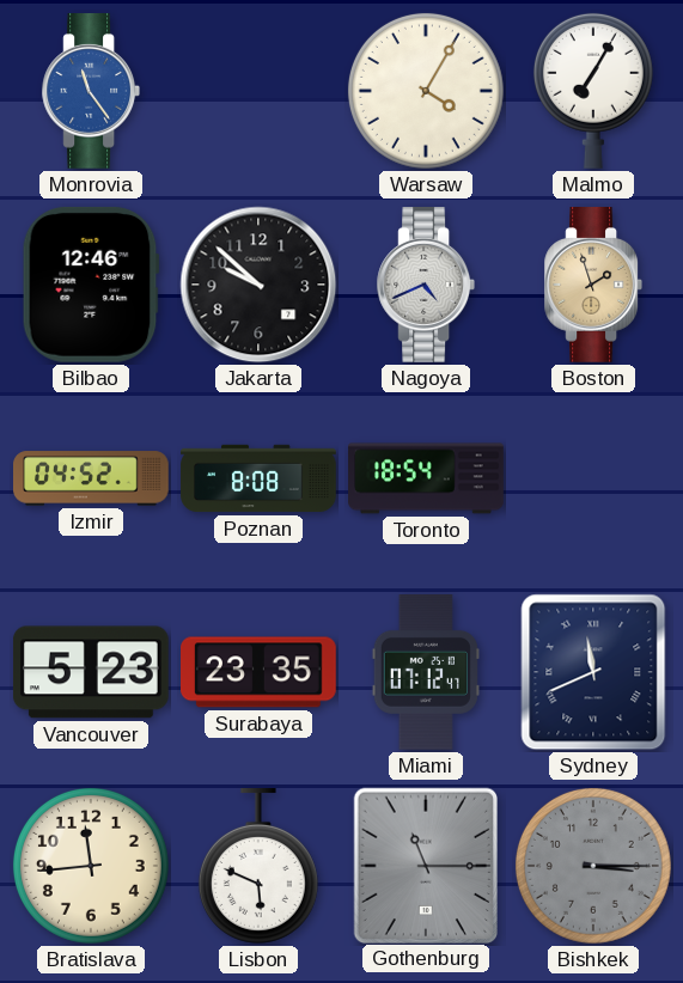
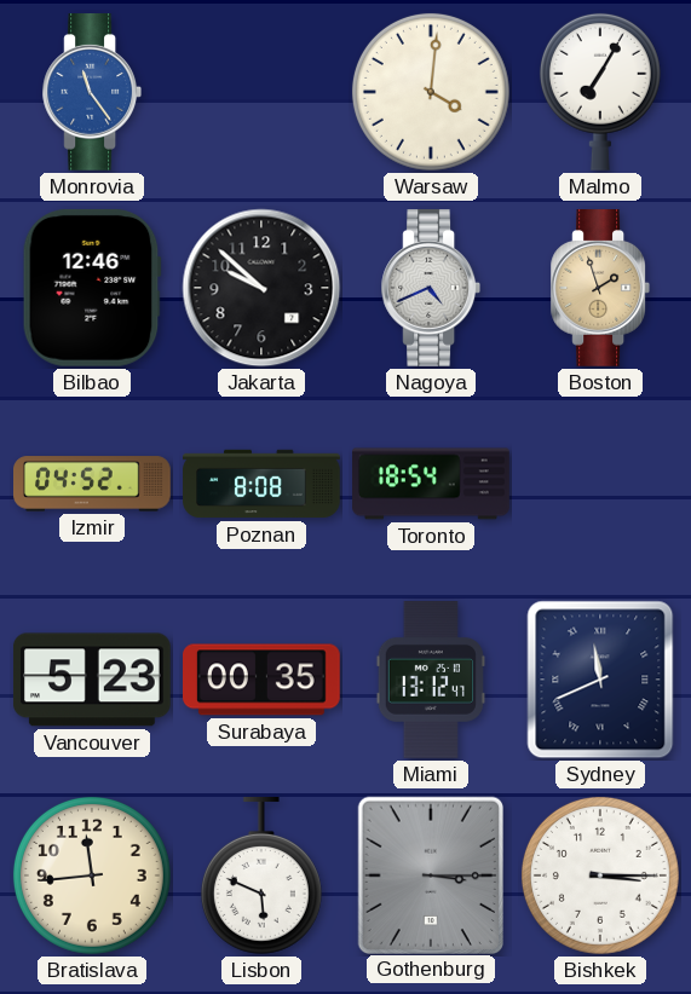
Warsaw: 4:05 -> 4:01
Surabaya: 23:35 -> 00:35
Miami: 07:12 -> 13:12
Gothenburg: 11:15 -> 3:15
Bishkek dial: grey -> white
